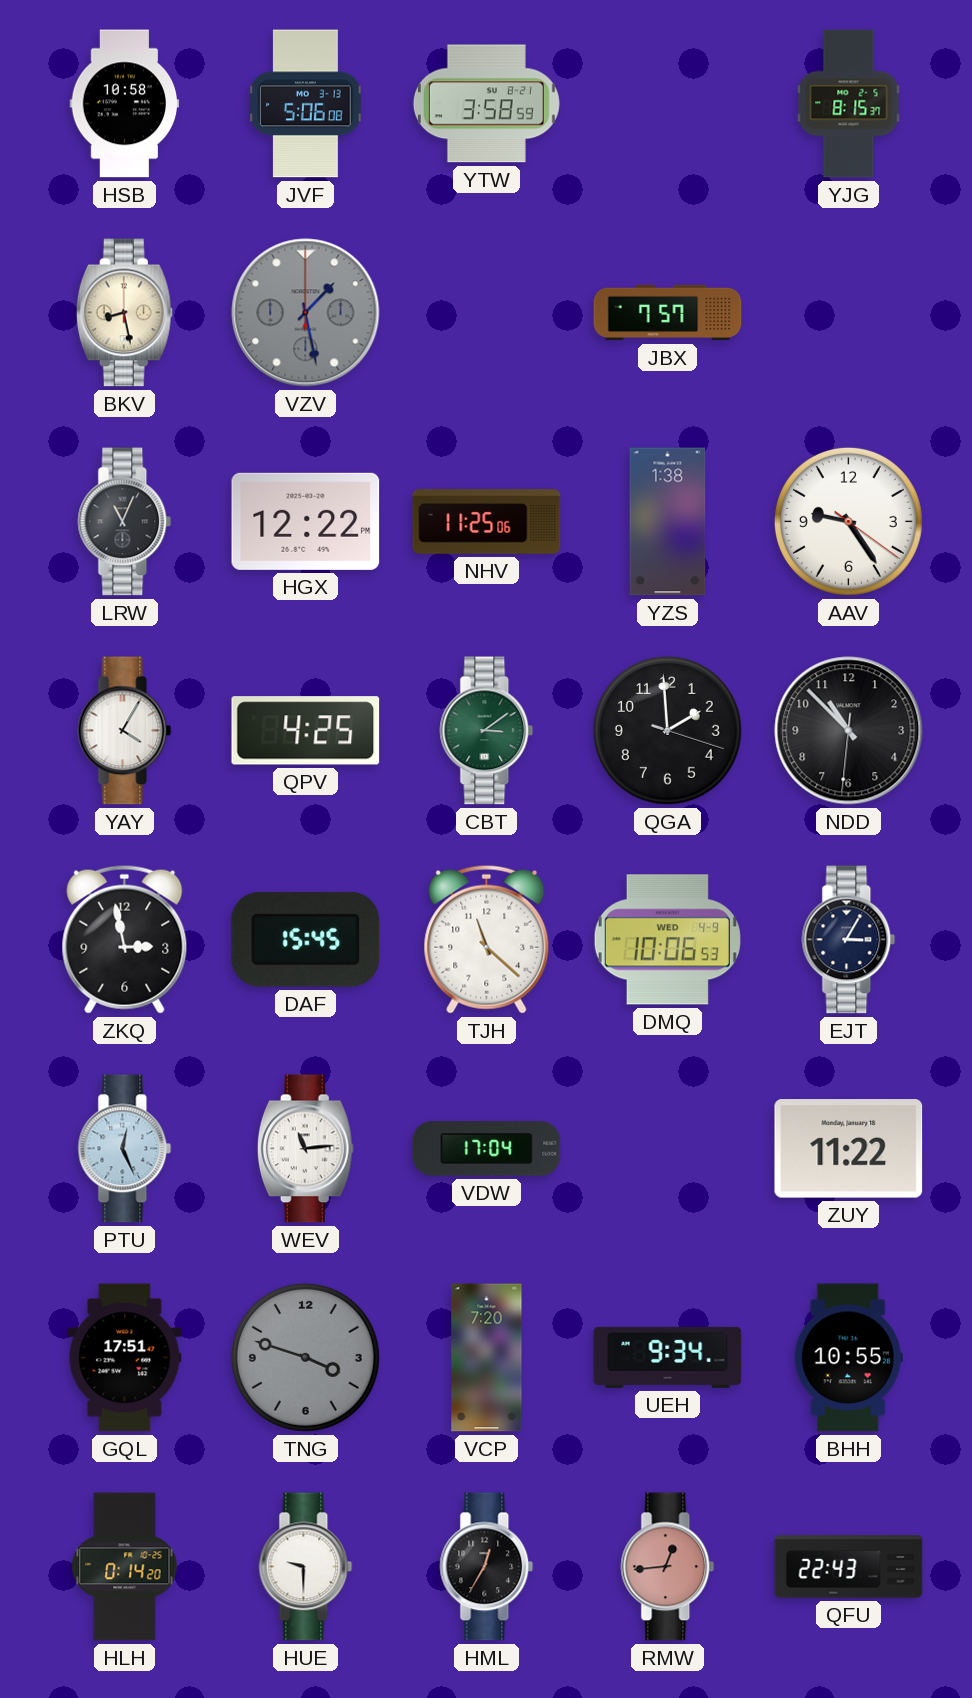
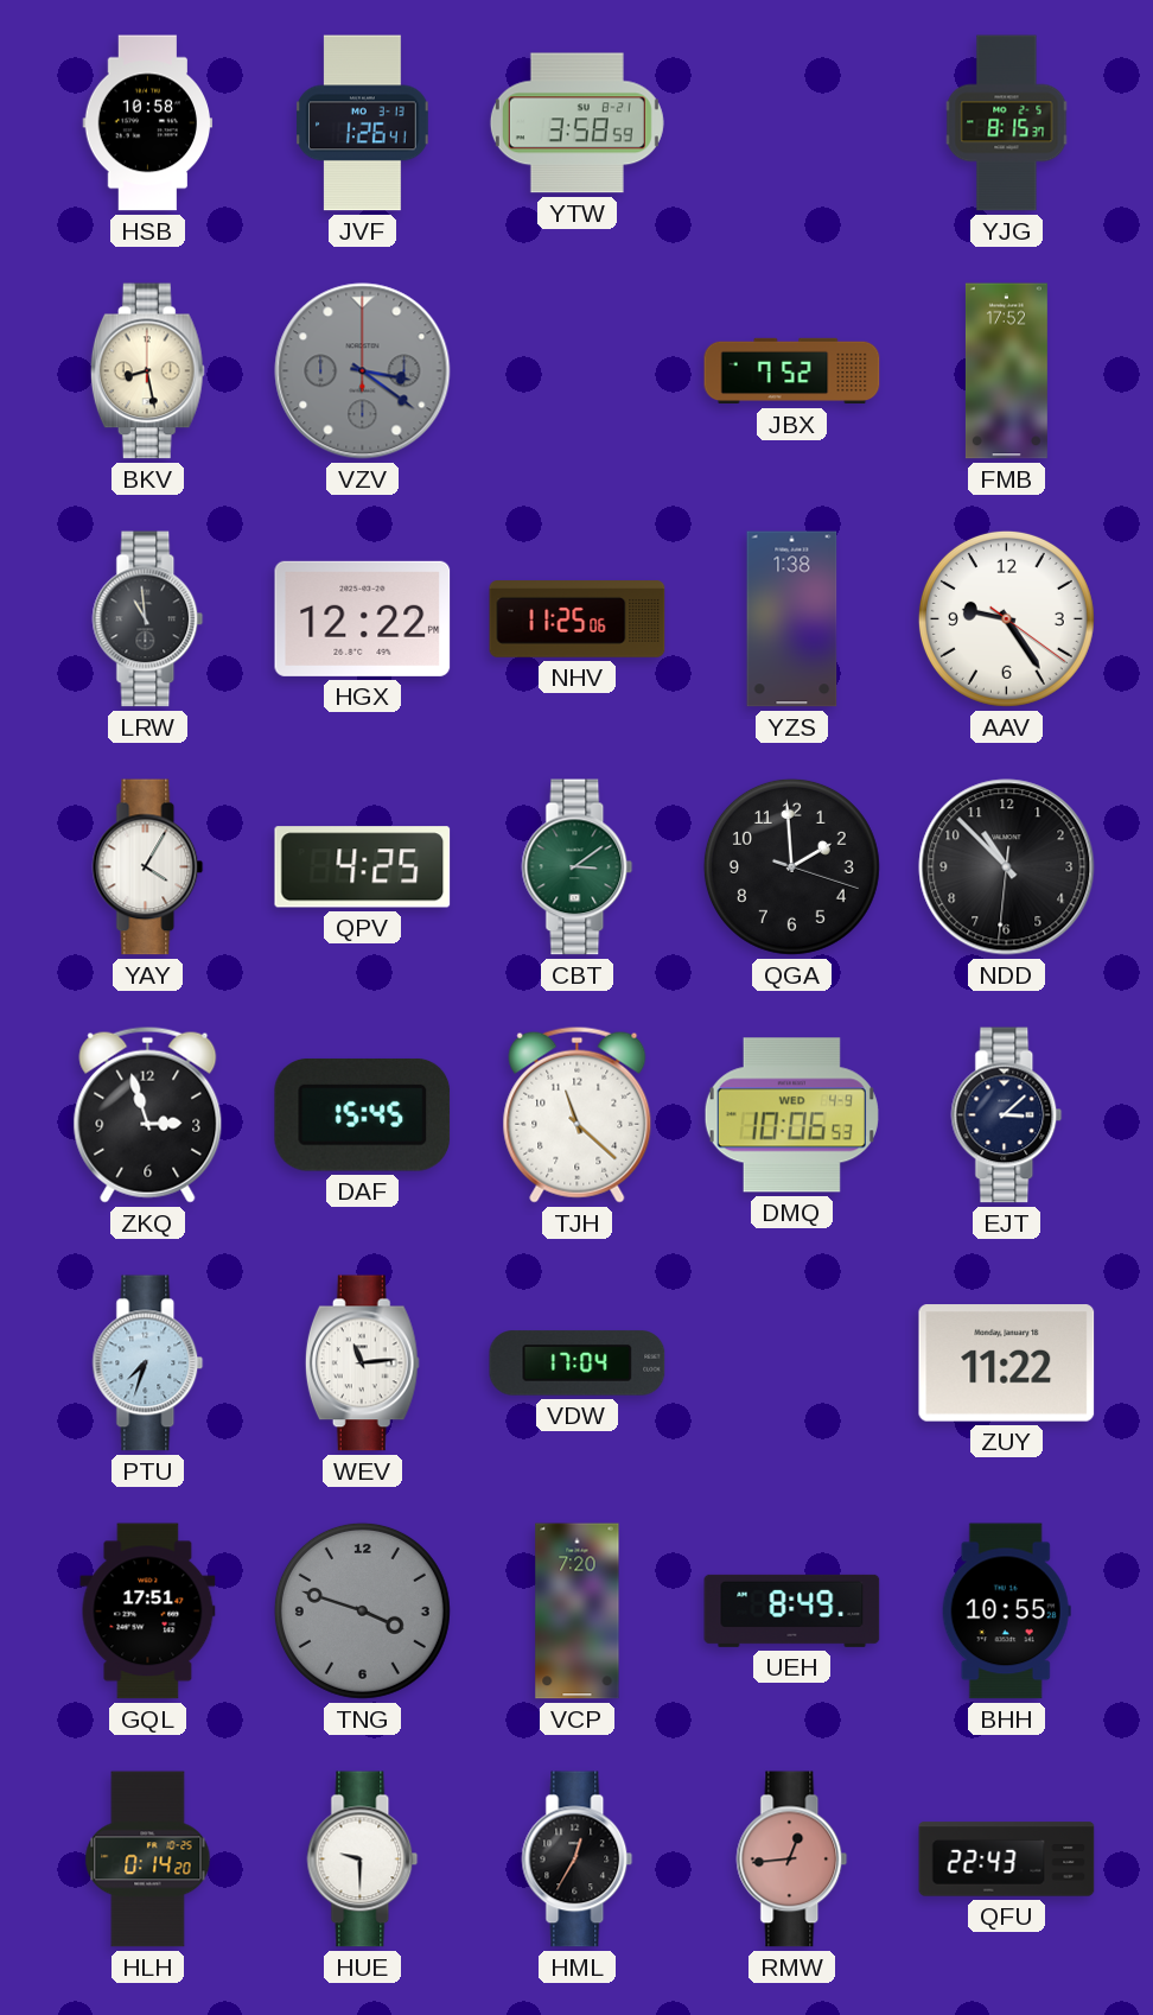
JVF: 5:06 -> 1:26
VZV: 1:28 -> 3:21
JBX: 7:57 -> 7:52
FMB: none -> 17:52
LRW: 11:04 -> 10:59
ZKQ: 2:58 -> 2:57
EJT: 3:05 -> 3:08
PTU: 12:26 -> 7:33
UEH: 9:34 -> 8:49
